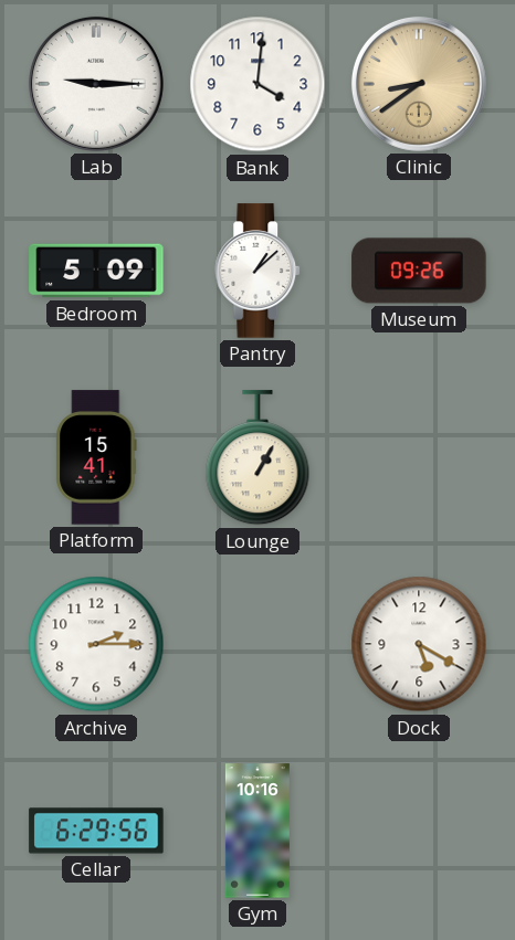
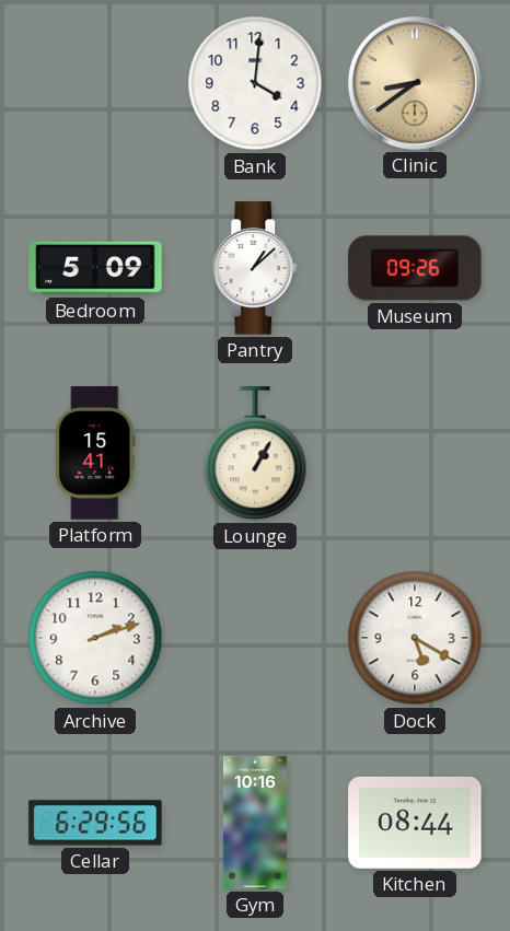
Lab: 9:15 -> none
Archive: 2:15 -> 2:12
Kitchen: none -> 08:44
